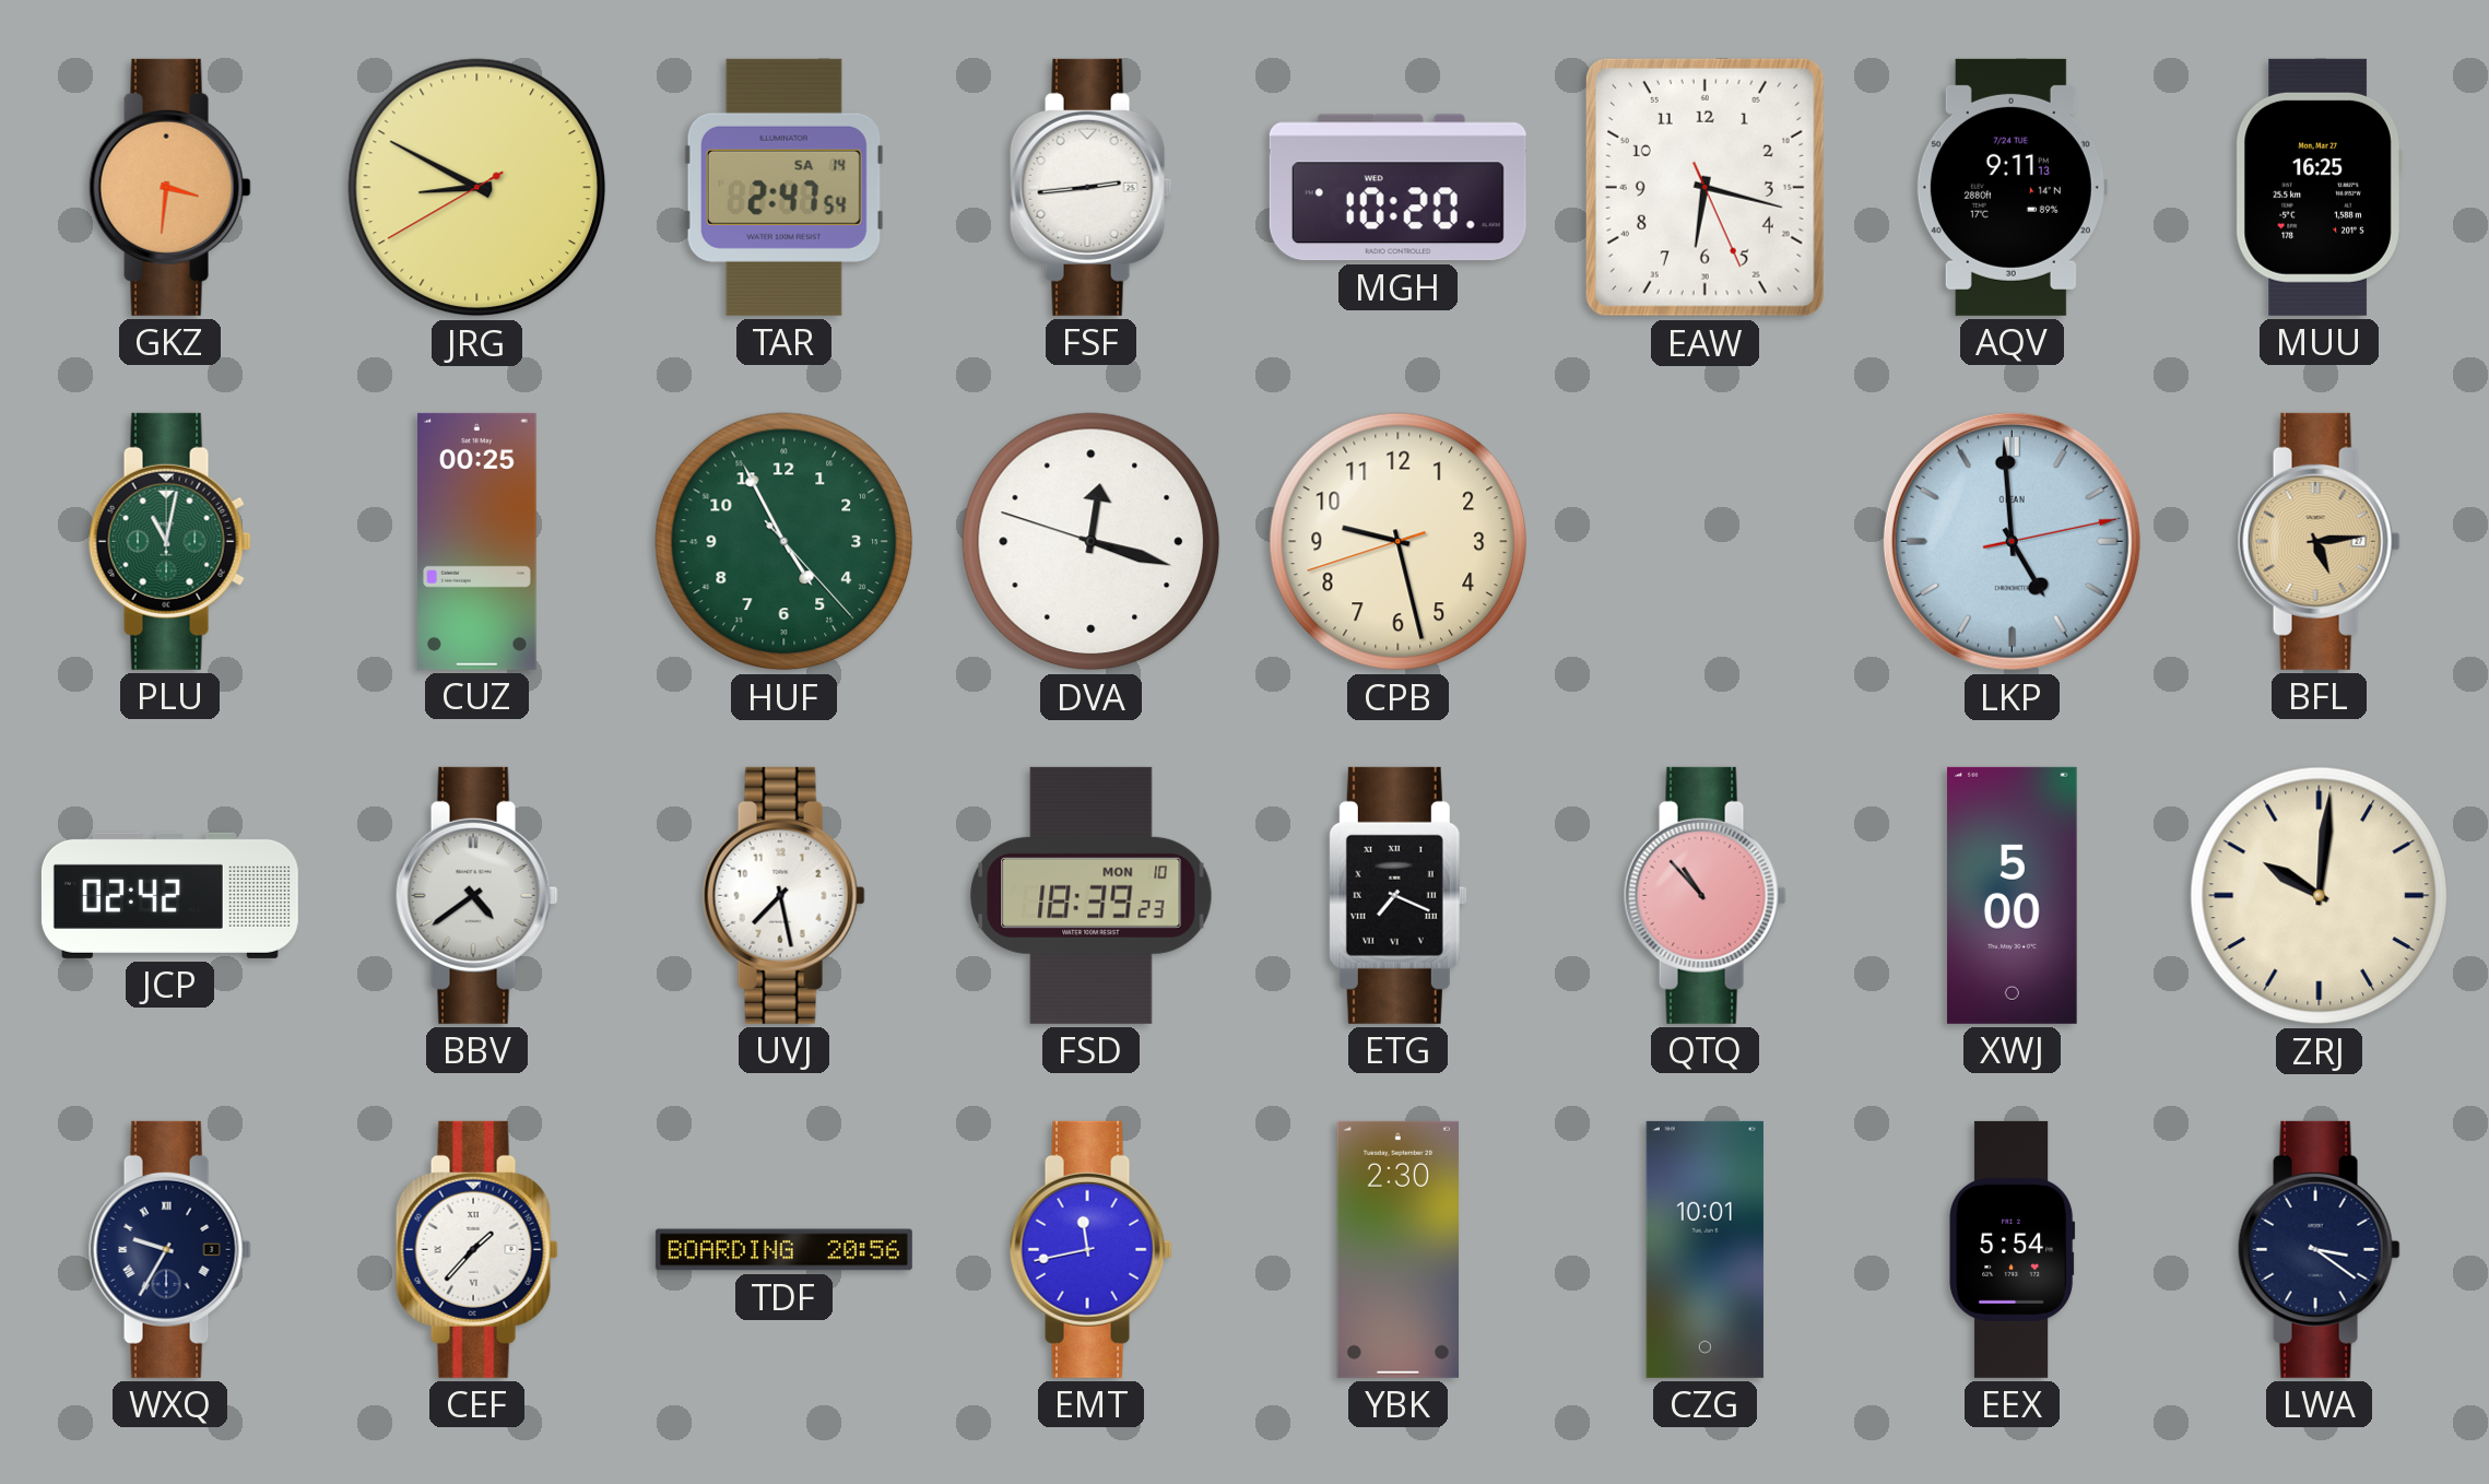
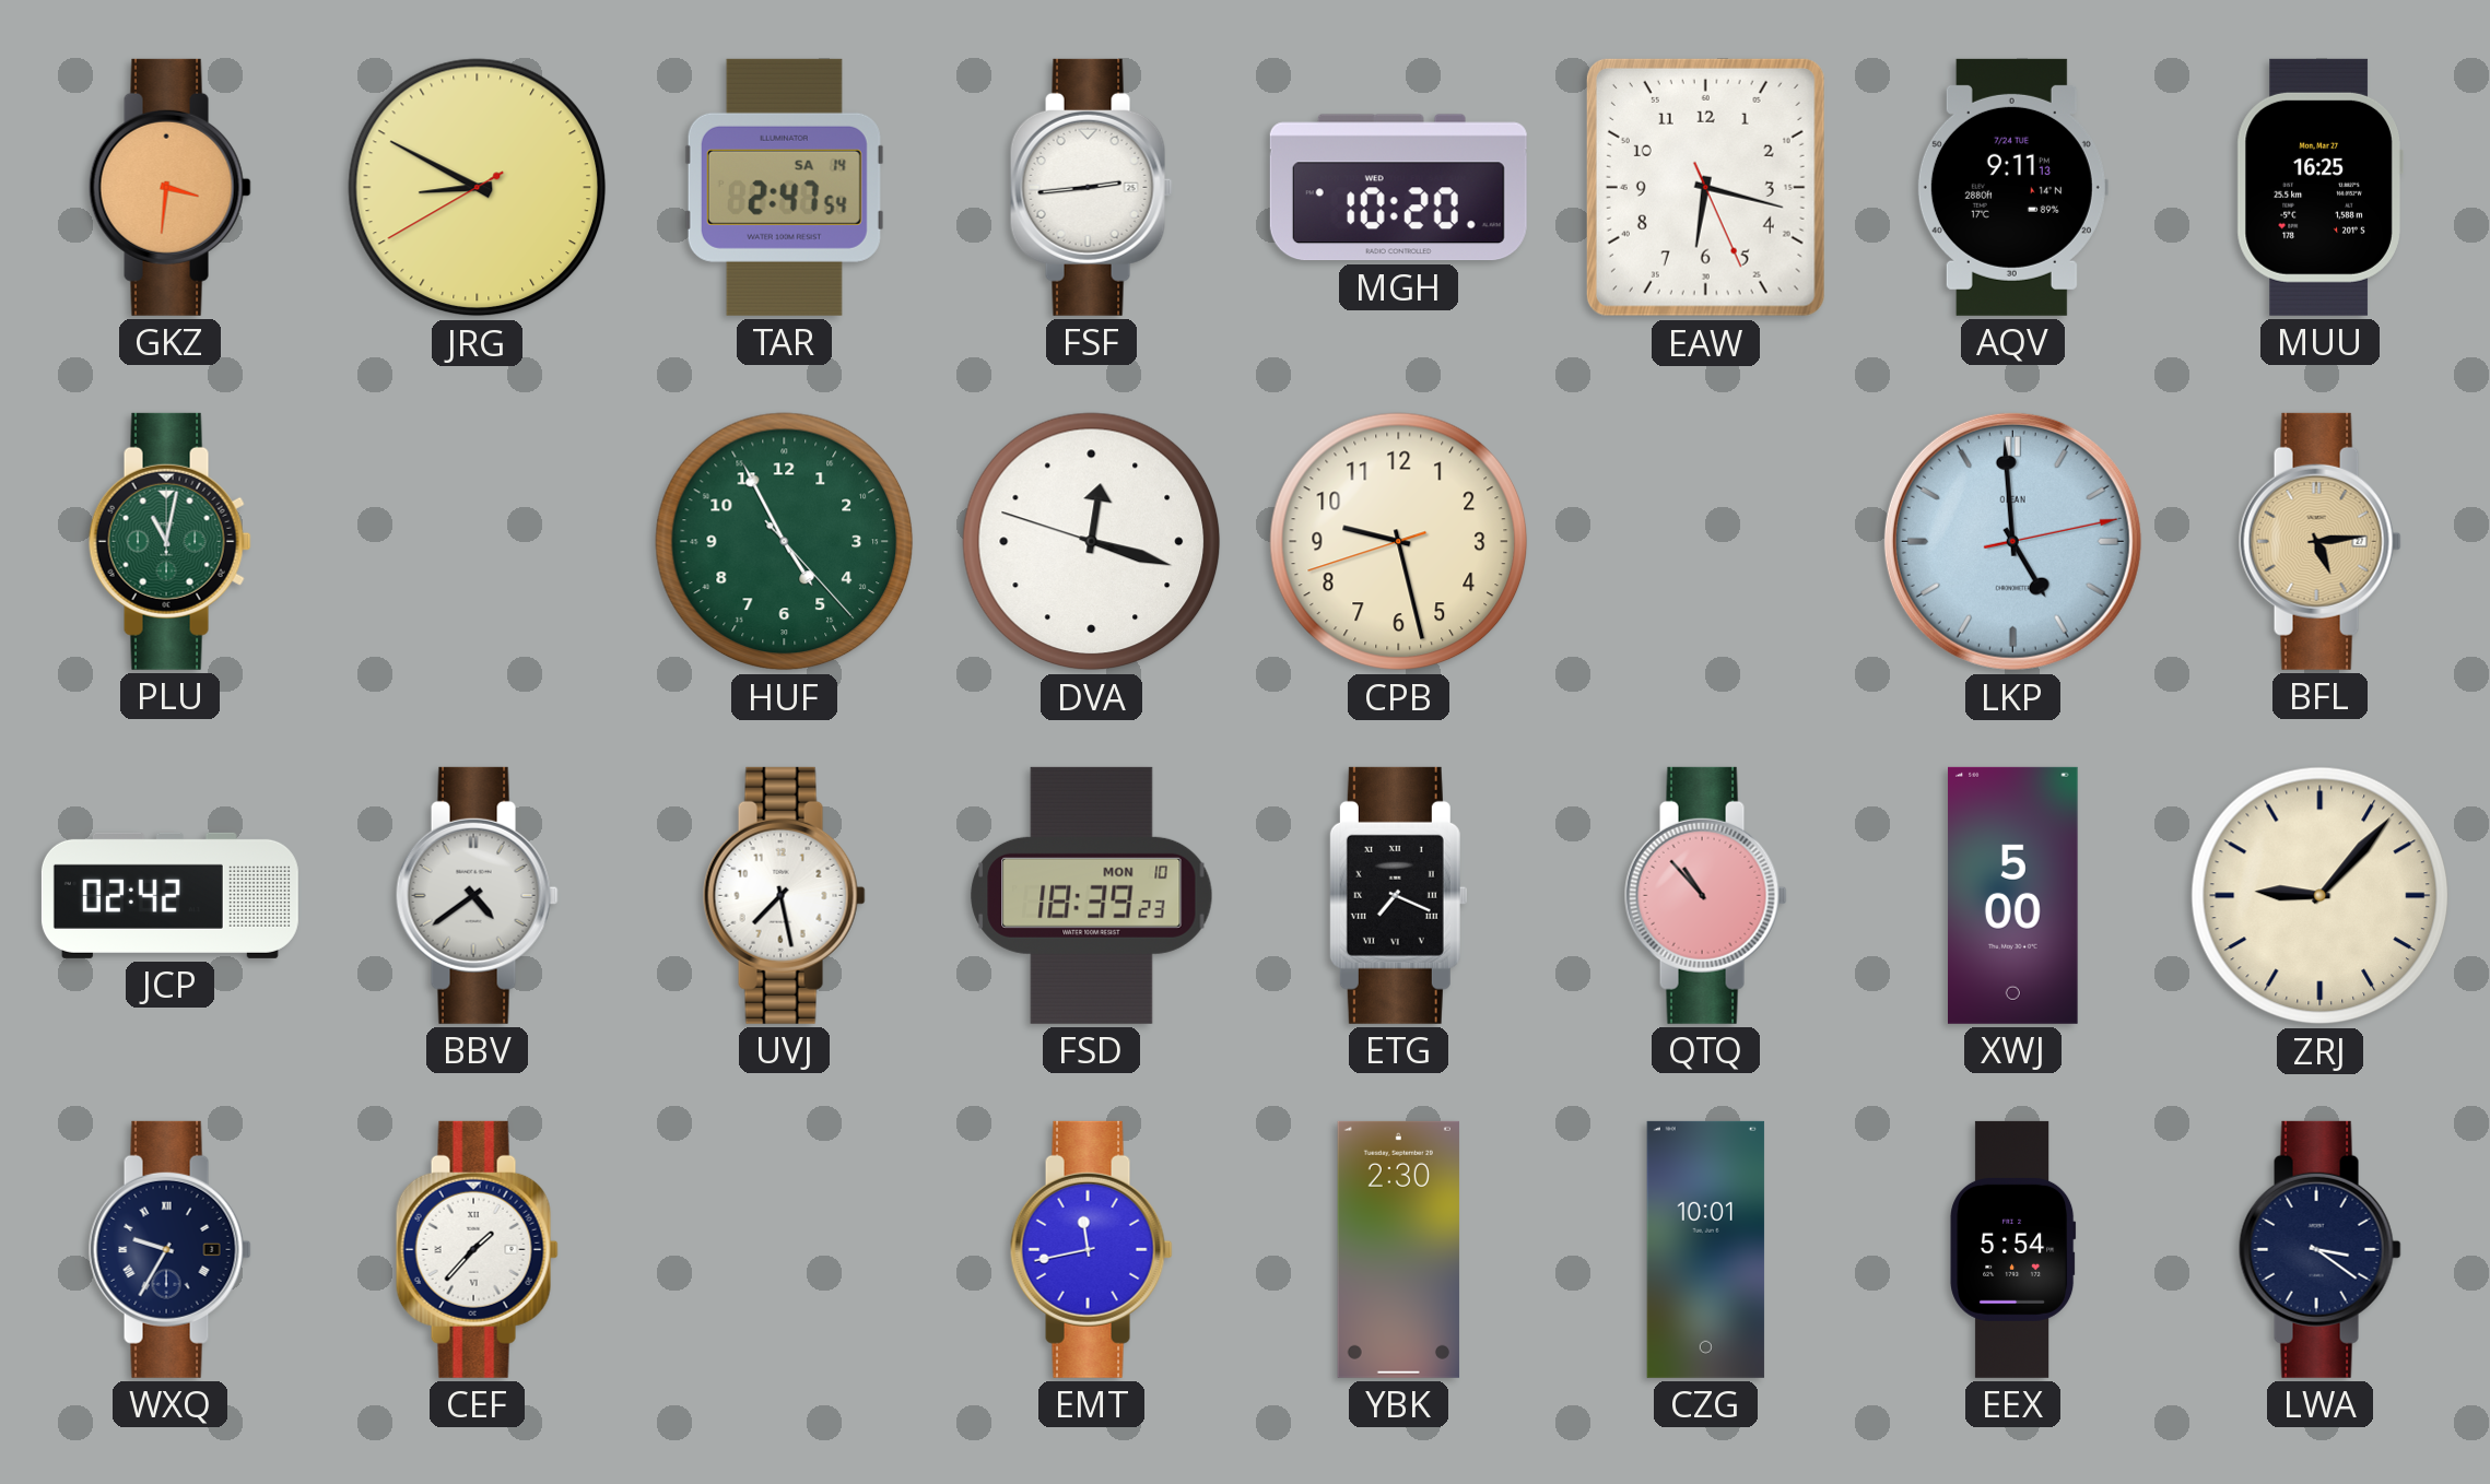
CUZ: 00:25 -> none
ZRJ: 10:01 -> 9:07
TDF: 20:56 -> none
